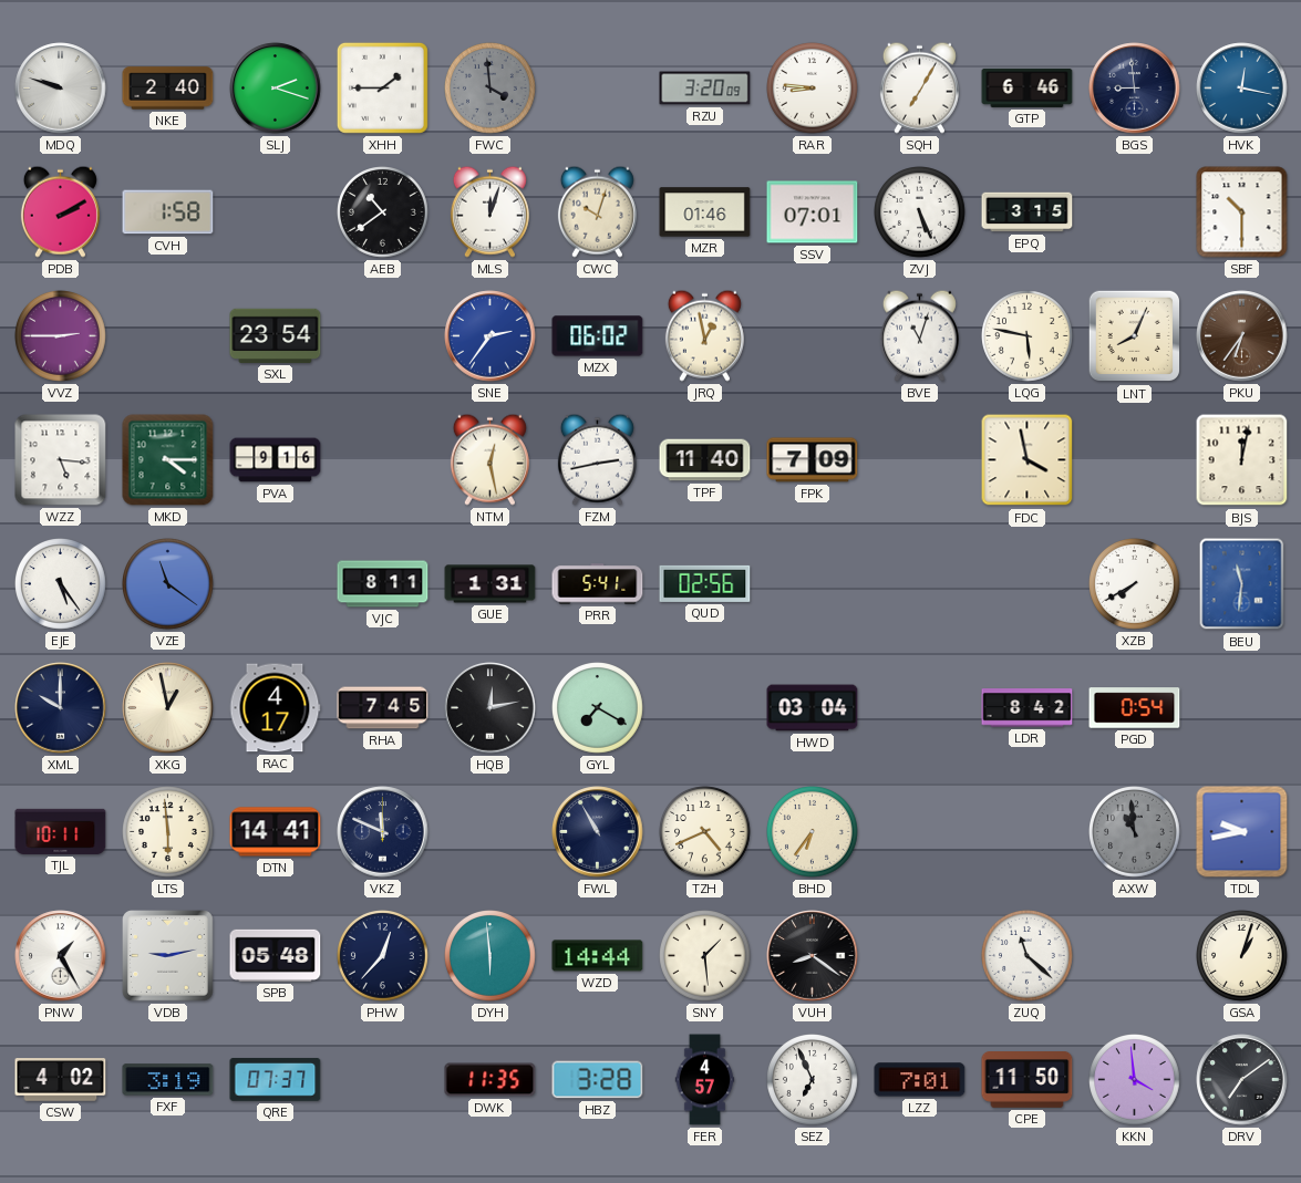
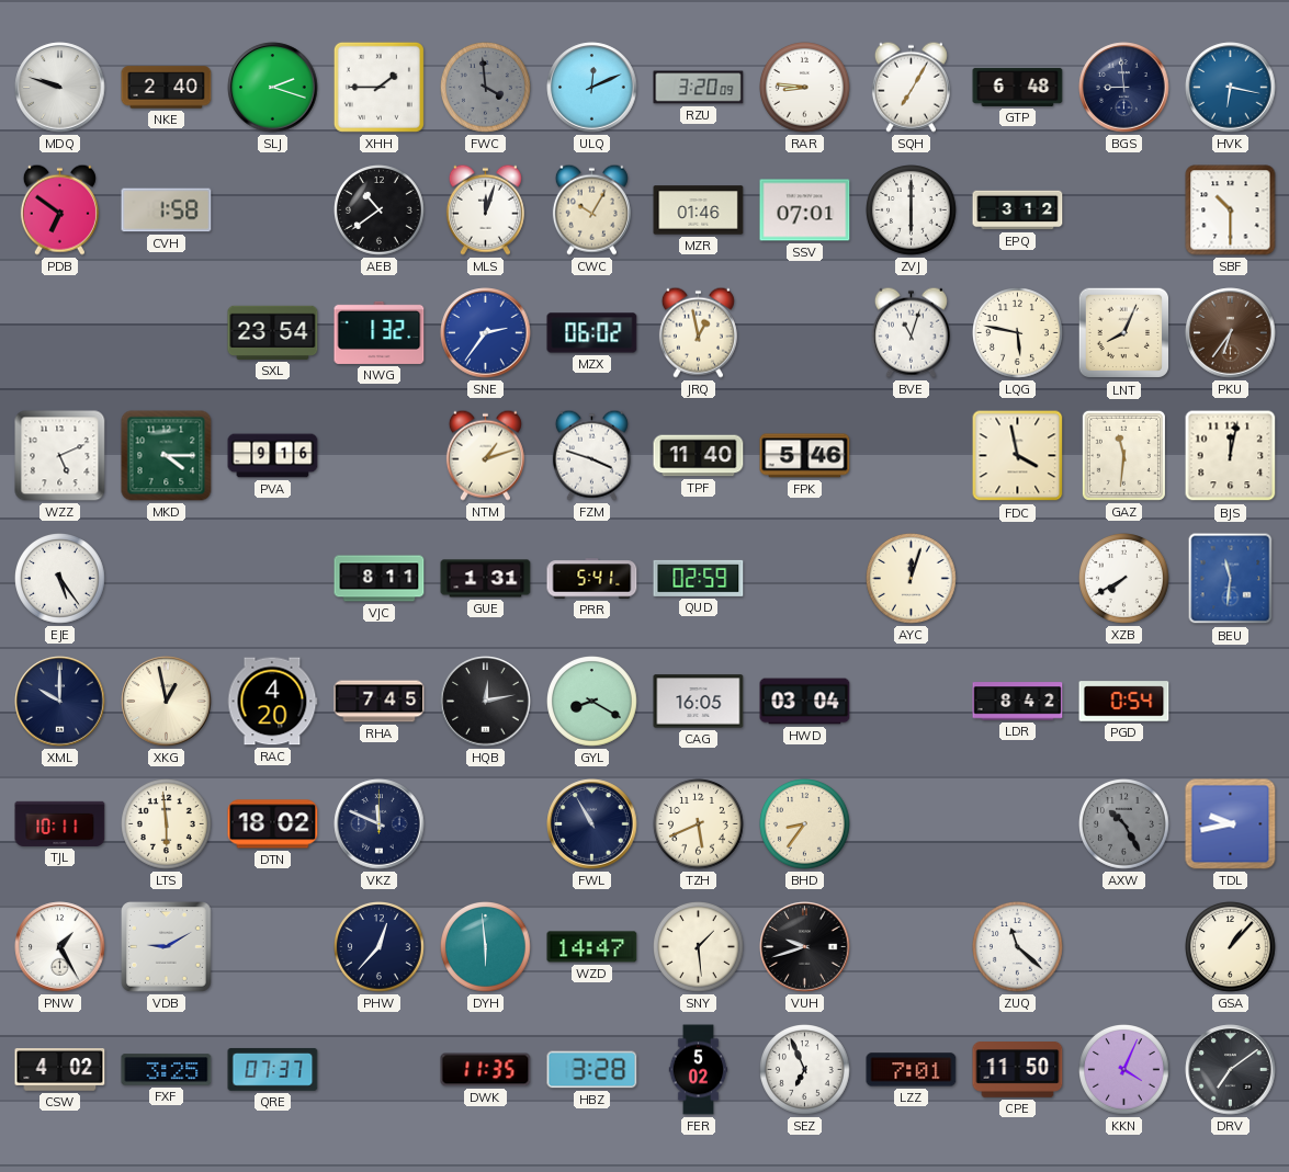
ULQ: none -> 12:11
GTP: 6:46 -> 6:48
HVK: 12:17 -> 6:17
PDB: 2:10 -> 6:51
CWC: 10:03 -> 10:05
ZVJ: 5:26 -> 6:00
EPQ: 3:15 -> 3:12
VVZ: 2:45 -> none
NWG: none -> 1:32
WZZ: 5:16 -> 5:11
NTM: 12:28 -> 1:12
FZM: 2:43 -> 3:48
FPK: 7:09 -> 5:46
GAZ: none -> 11:31
VZE: 11:21 -> none
QUD: 02:56 -> 02:59
AYC: none -> 12:03
RAC: 4:17 -> 4:20
GYL: 7:20 -> 8:20
CAG: none -> 16:05
DTN: 14:41 -> 18:02
TZH: 4:41 -> 5:41
BHD: 6:36 -> 8:36
AXW: 10:59 -> 10:25
VDB: 9:13 -> 9:10
SPB: 05:48 -> none
WZD: 14:44 -> 14:47
VUH: 8:21 -> 9:42
GSA: 1:03 -> 1:07
FXF: 3:19 -> 3:25
FER: 4:57 -> 5:02
KKN: 3:59 -> 4:04
